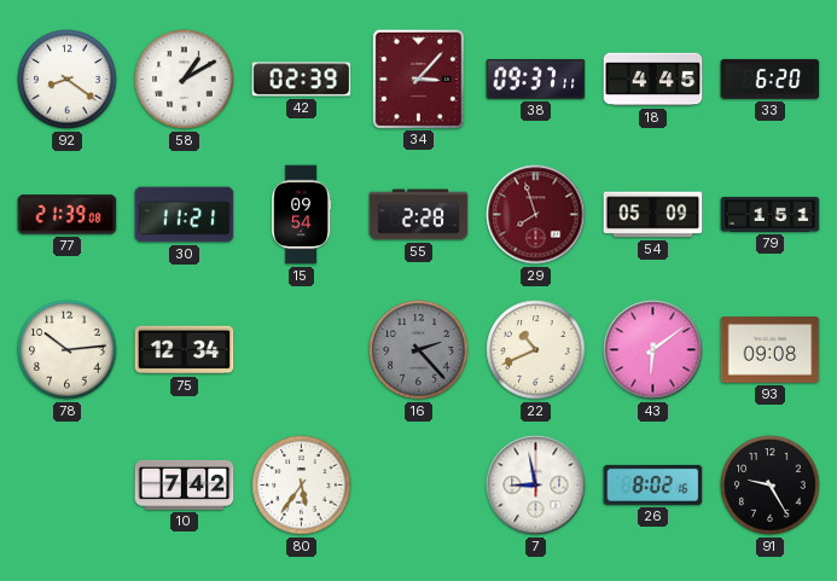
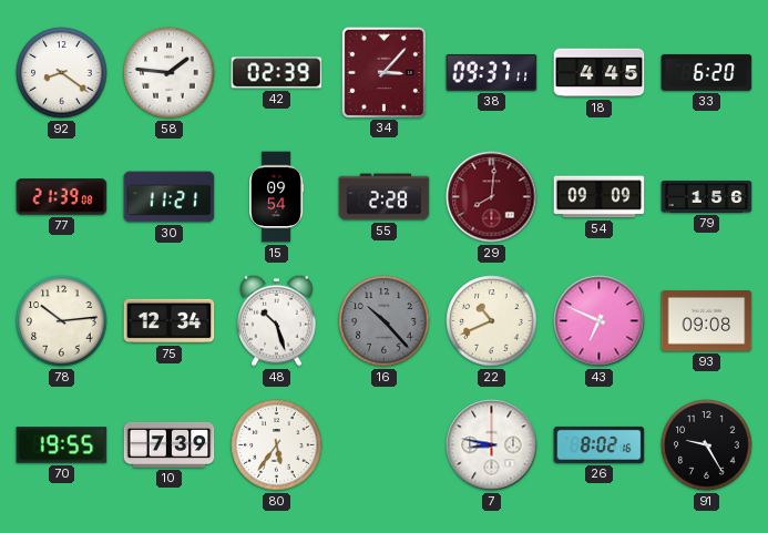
58: 1:10 -> 1:46
29: 7:57 -> 8:01
54: 05:09 -> 09:09
79: 1:51 -> 1:56
48: none -> 10:27
16: 2:23 -> 10:23
43: 6:09 -> 6:49
70: none -> 19:55
10: 7:42 -> 7:39
7: 8:58 -> 8:47
